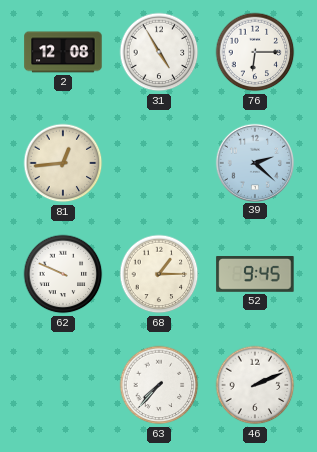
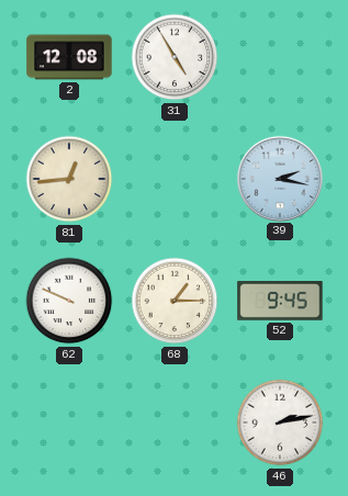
76: 6:15 -> none
39: 2:22 -> 2:17
63: 7:37 -> none
46: 2:11 -> 2:13
